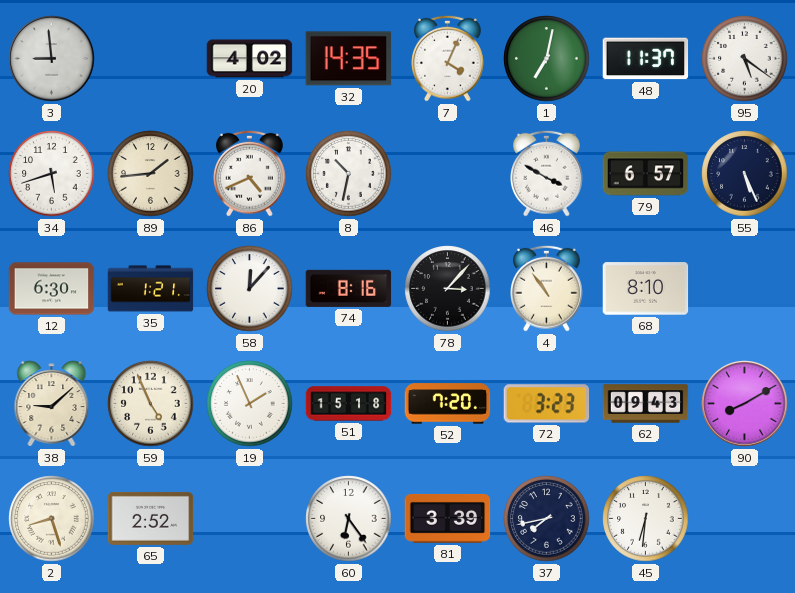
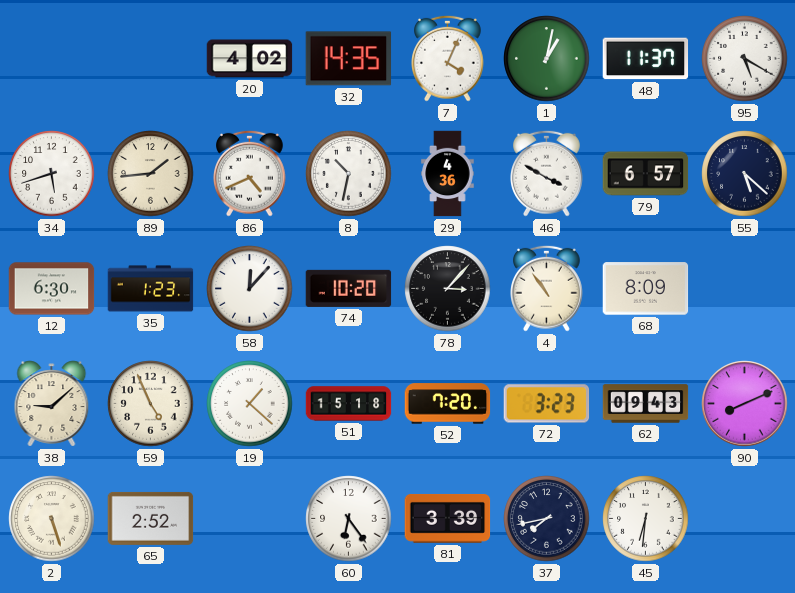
3: 8:59 -> none
1: 7:02 -> 1:02
95: 5:21 -> 5:20
29: none -> 4:36
55: 5:26 -> 5:22
35: 1:21 -> 1:23
74: 8:16 -> 10:20
68: 8:10 -> 8:09
19: 1:56 -> 1:22
90: 8:10 -> 8:11
2: 8:27 -> 5:27
